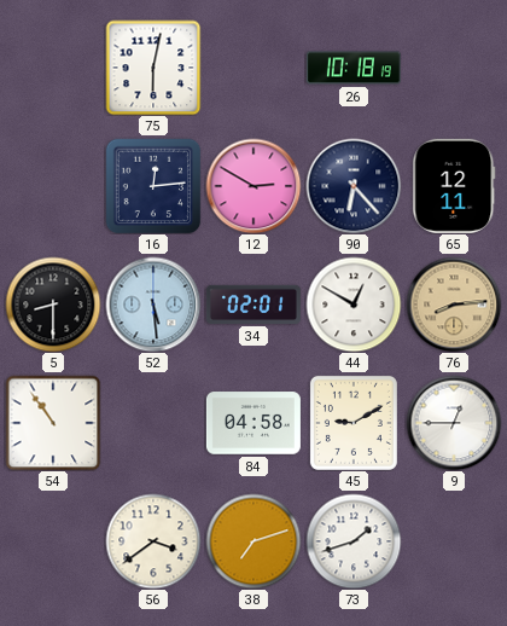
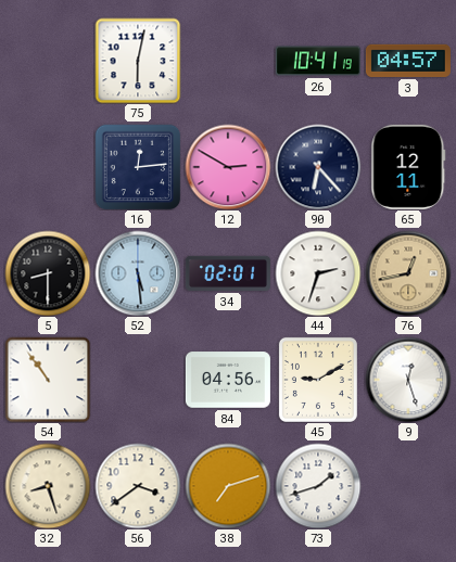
26: 10:18 -> 10:41
3: none -> 04:57
44: 12:50 -> 2:33
76: 8:14 -> 12:43
84: 04:58 -> 04:56
9: 12:45 -> 12:27
32: none -> 8:27
